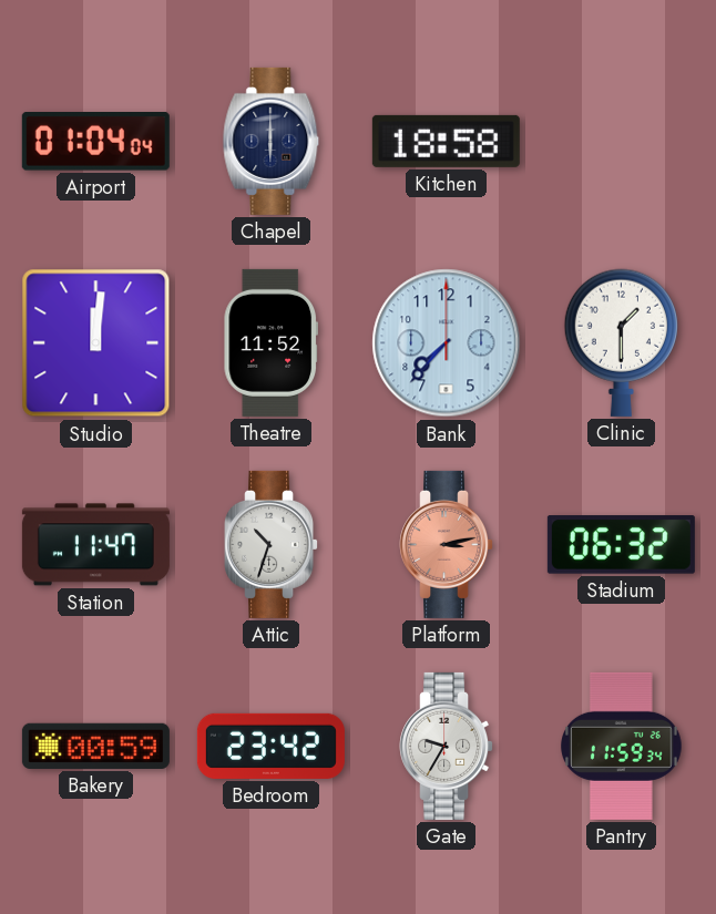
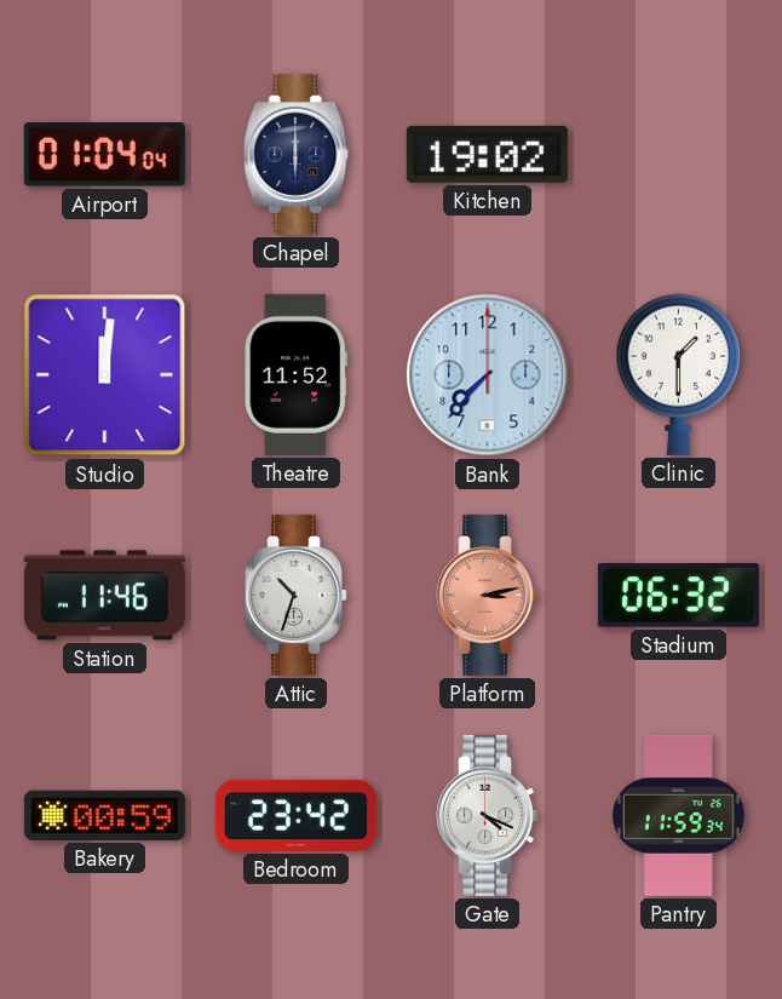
Kitchen: 18:58 -> 19:02
Station: 11:47 -> 11:46
Gate: 9:35 -> 4:19
